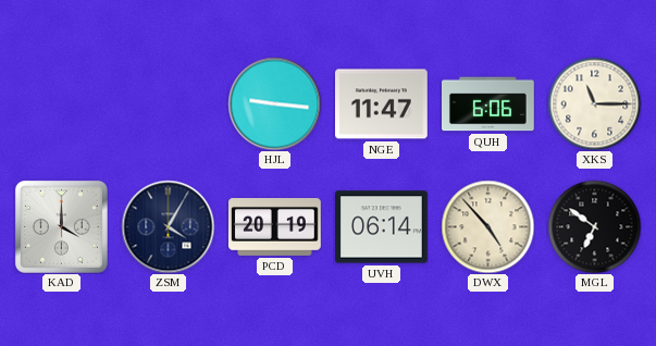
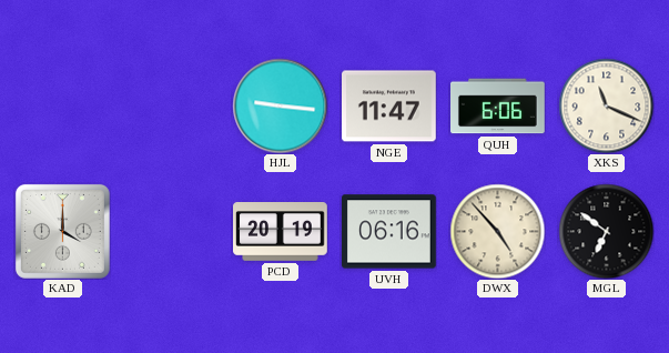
XKS: 11:15 -> 11:19
ZSM: 4:05 -> none
UVH: 06:14 -> 06:16
